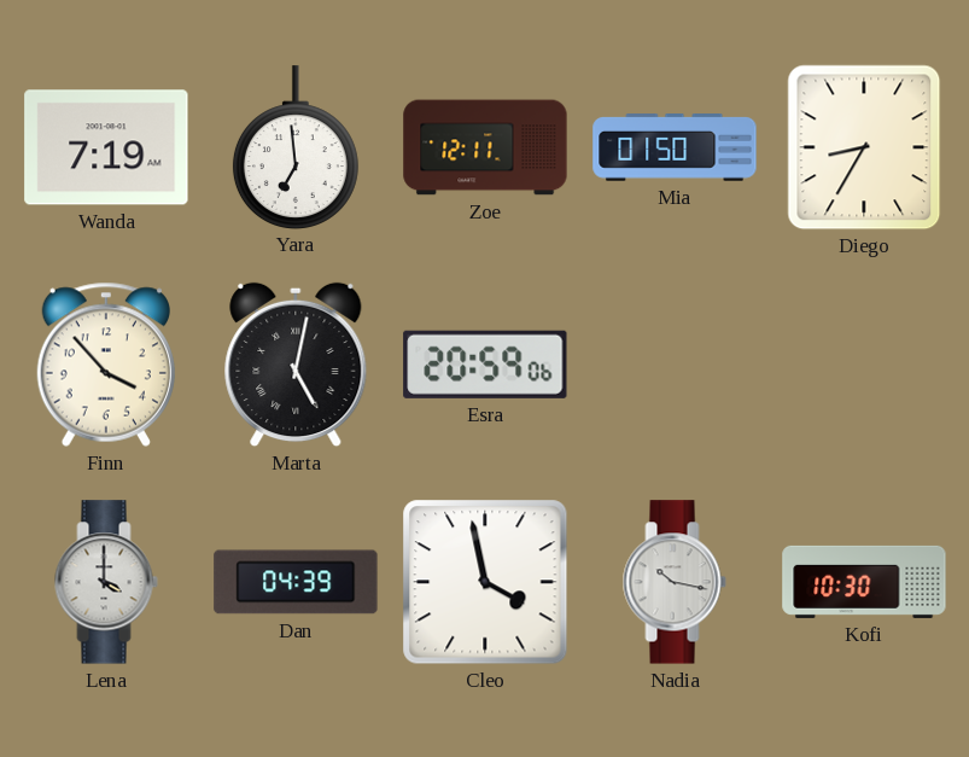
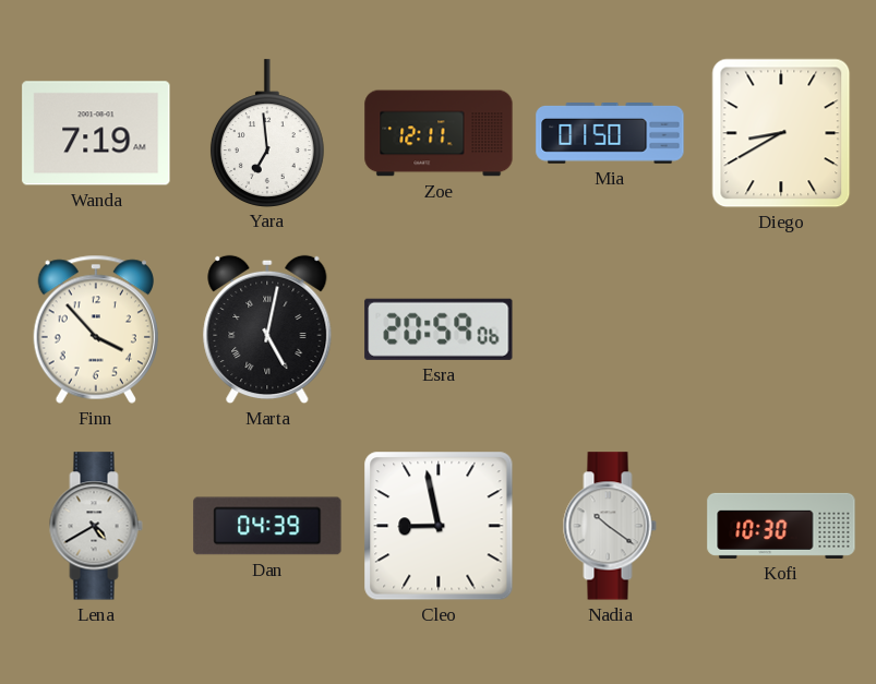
Diego: 8:35 -> 8:40
Lena: 4:00 -> 4:40
Cleo: 3:58 -> 8:58
Nadia: 10:17 -> 10:21
